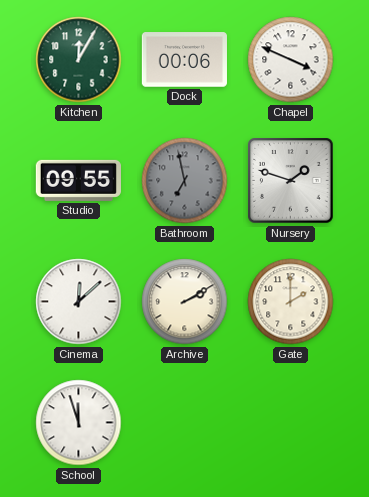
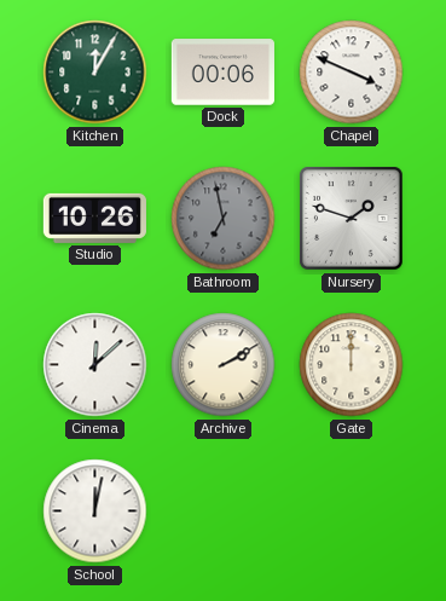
Studio: 09:55 -> 10:26
Gate: 2:00 -> 12:00
School: 11:57 -> 12:02
